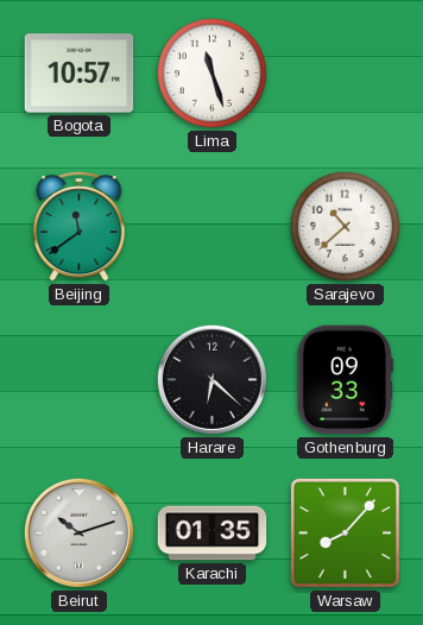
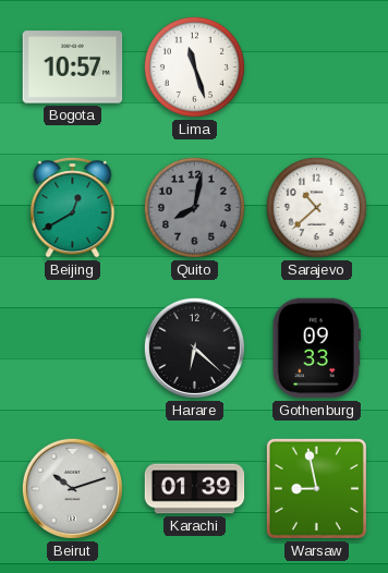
Beijing: 11:39 -> 12:40
Quito: none -> 8:02
Karachi: 01:35 -> 01:39
Warsaw: 8:07 -> 8:58
